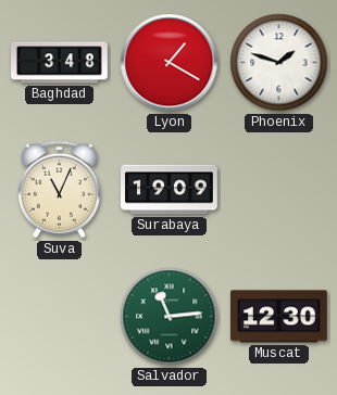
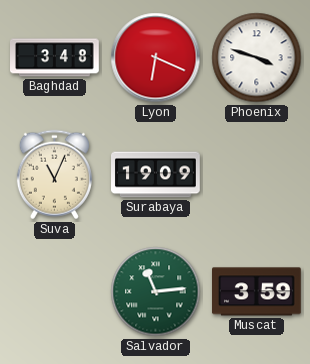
Lyon: 1:20 -> 6:19
Phoenix: 1:48 -> 3:48
Muscat: 12:30 -> 3:59
